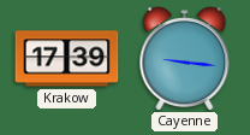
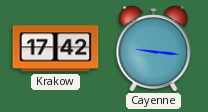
Krakow: 17:39 -> 17:42
